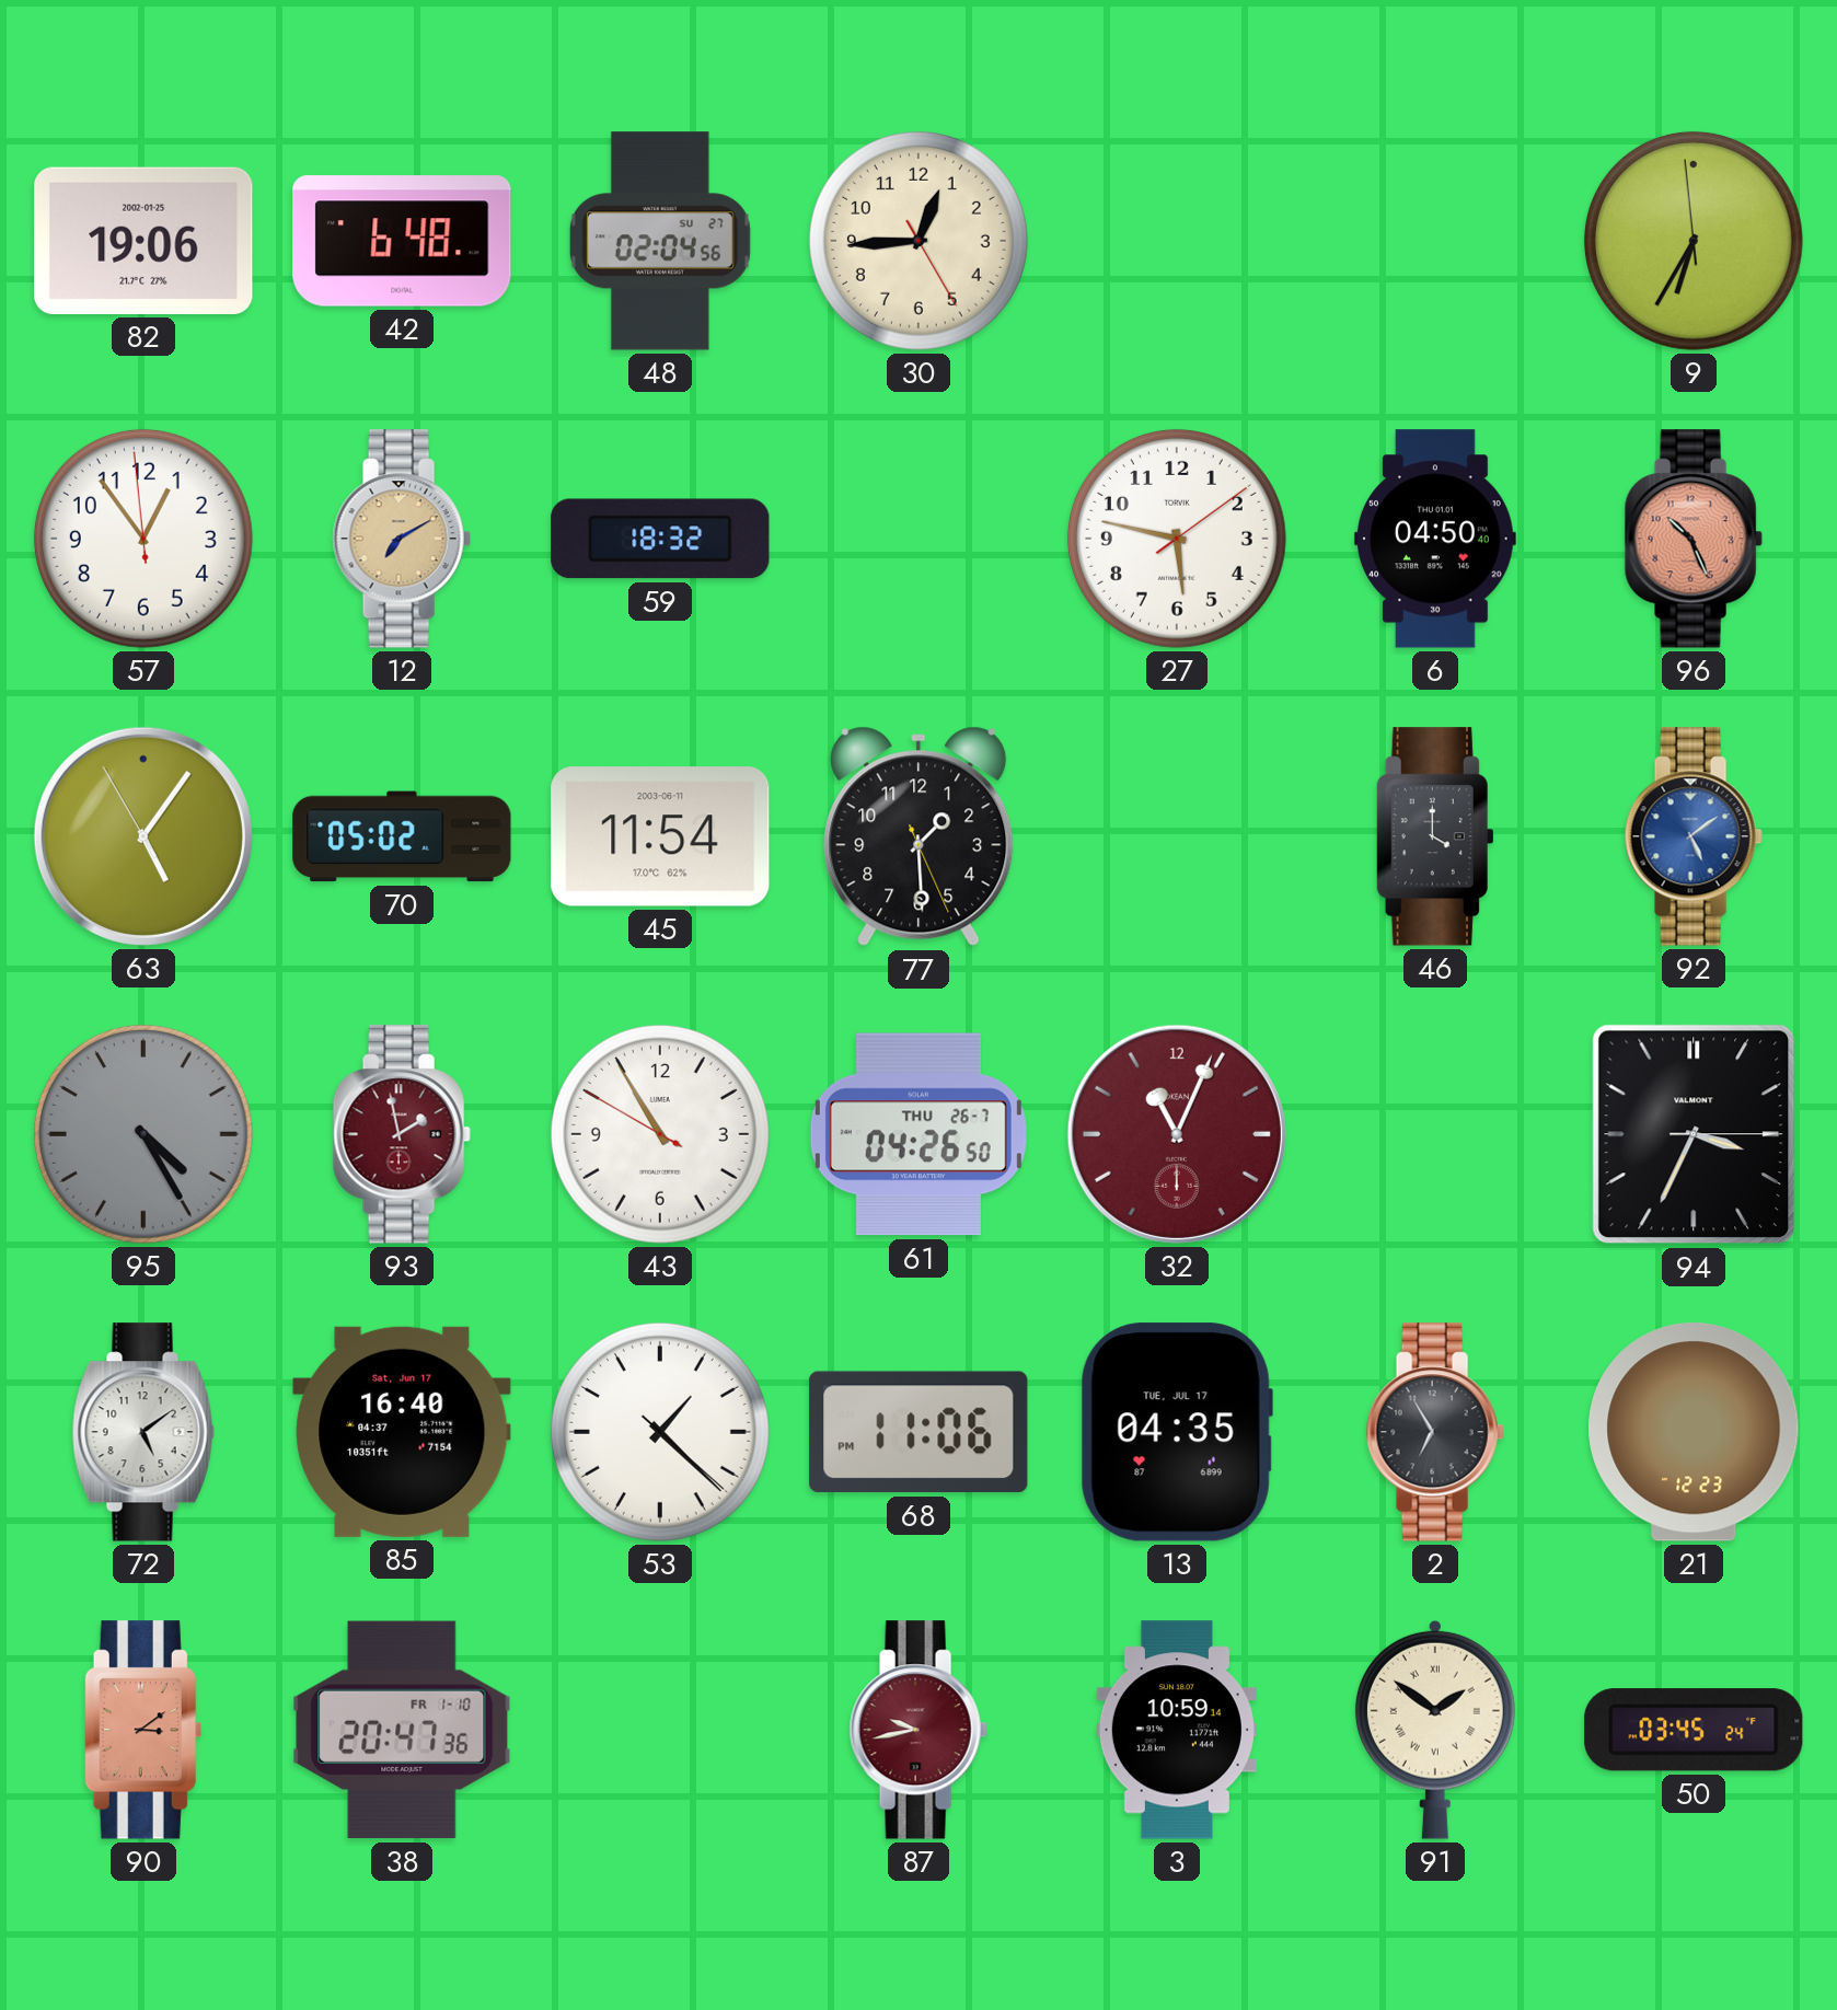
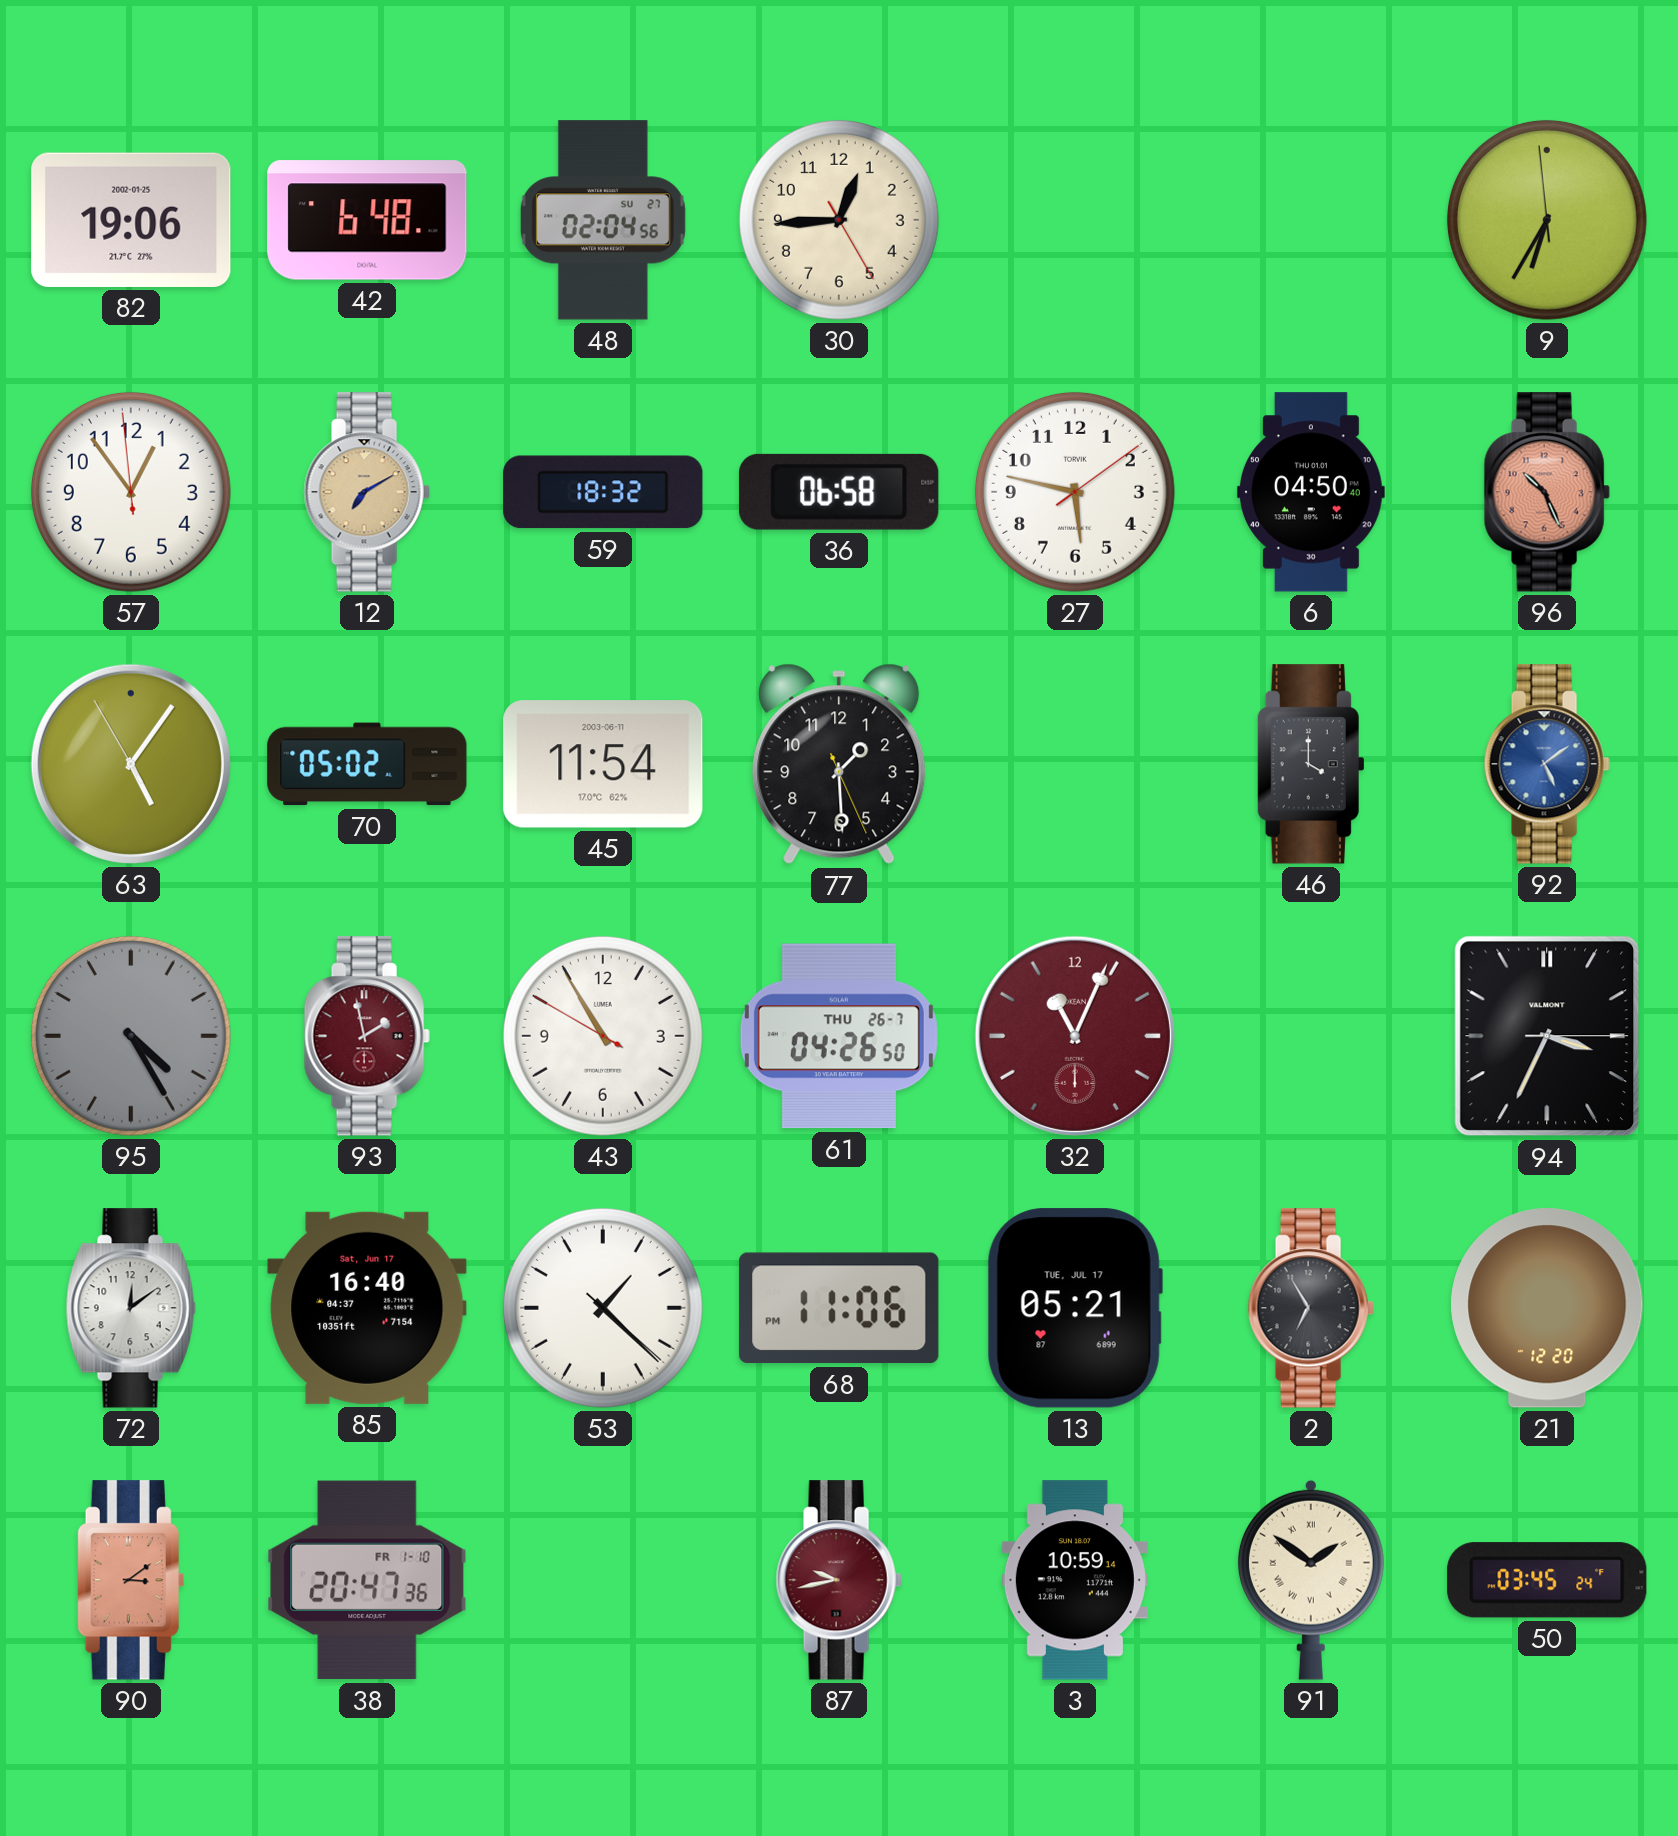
36: none -> 06:58
72: 5:09 -> 12:09
13: 04:35 -> 05:21
21: 12:23 -> 12:20
